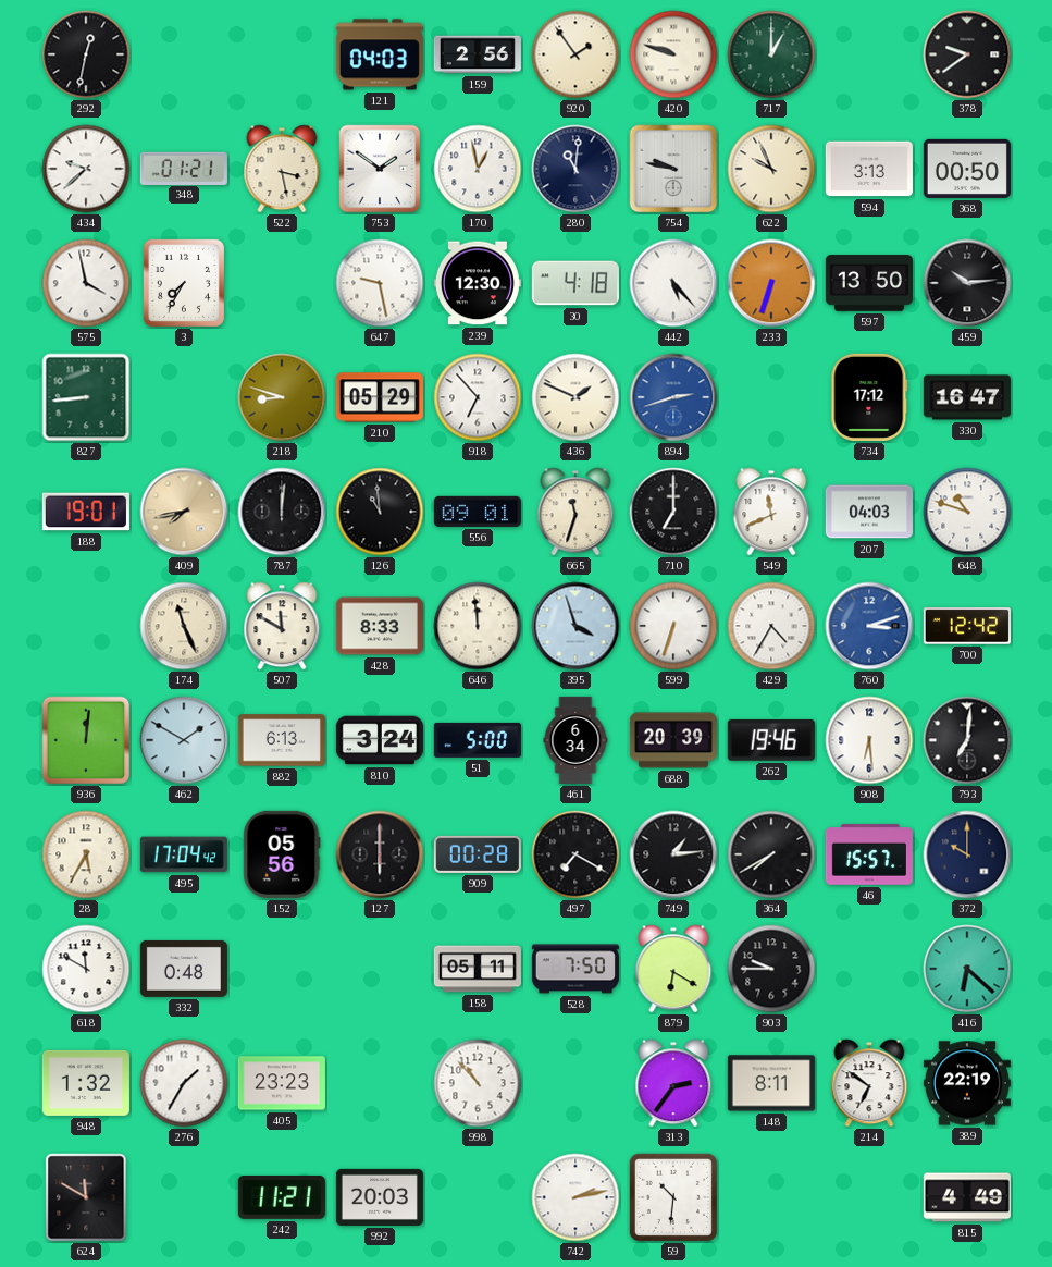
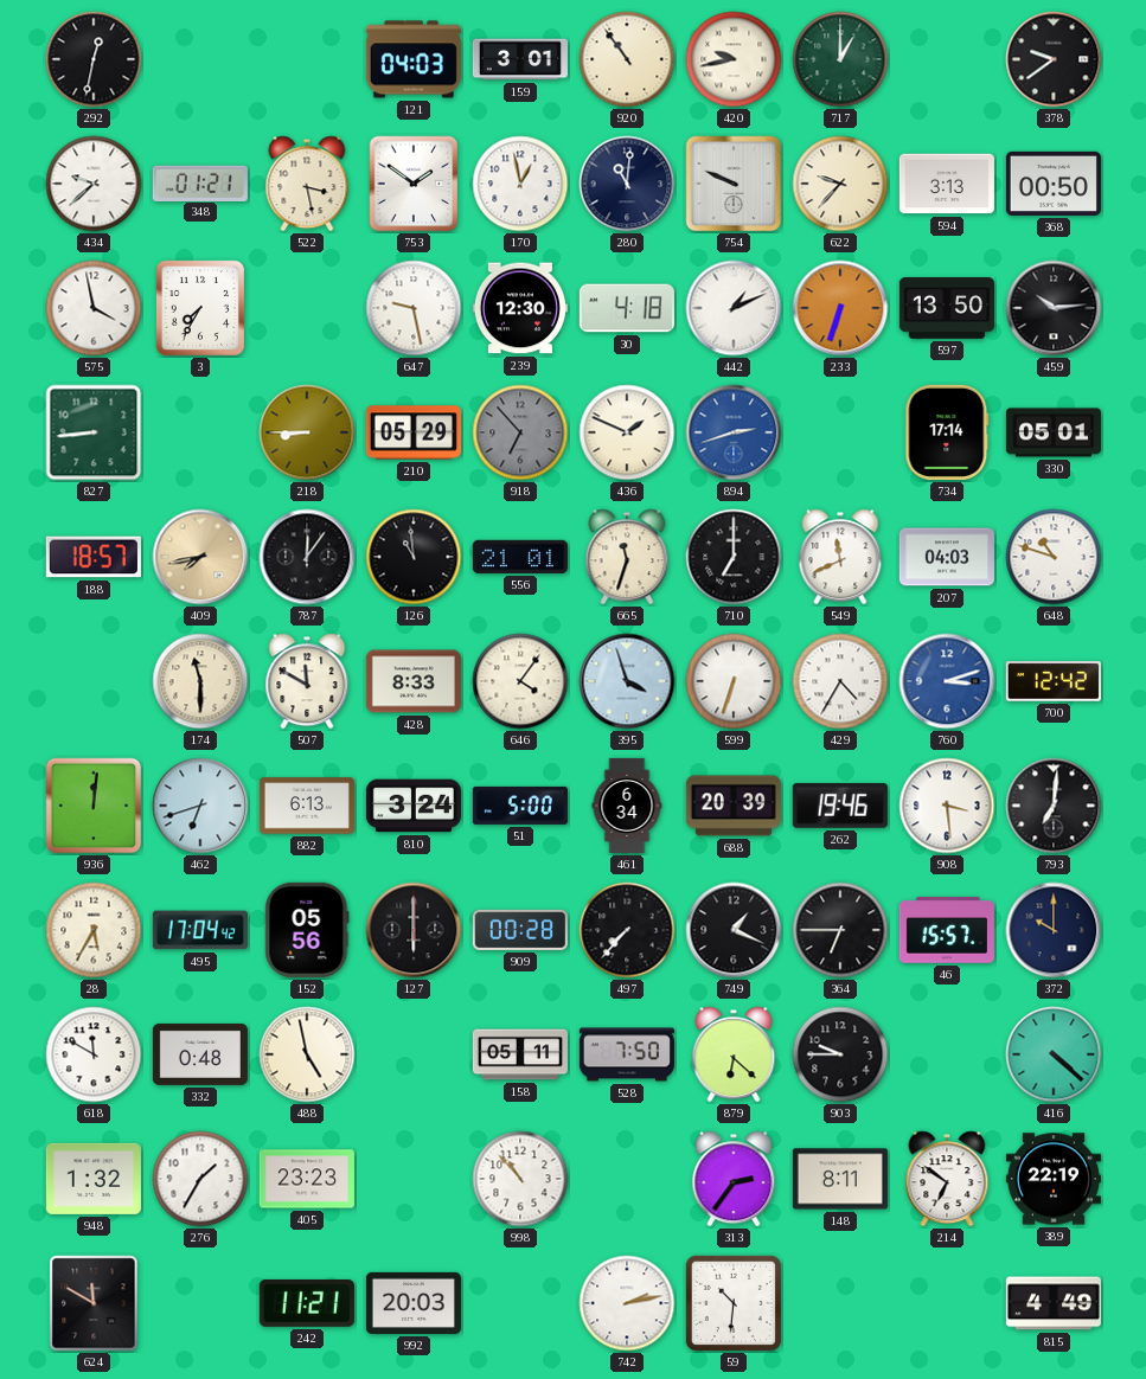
159: 2:56 -> 3:01
920: 1:54 -> 10:54
420: 9:48 -> 9:43
754: 9:47 -> 9:49
622: 9:56 -> 9:37
442: 5:23 -> 1:11
218: 8:48 -> 8:45
918 dial: white -> grey
734: 17:12 -> 17:14
330: 16:47 -> 05:01
188: 19:01 -> 18:57
787: 12:01 -> 12:06
556: 09:01 -> 21:01
174: 11:26 -> 11:30
646: 11:59 -> 4:06
462: 1:50 -> 6:42
908: 6:29 -> 3:29
497: 7:20 -> 7:37
749: 1:14 -> 1:19
364: 7:40 -> 6:45
488: none -> 4:58
879: 6:20 -> 6:22
416: 6:22 -> 4:22
